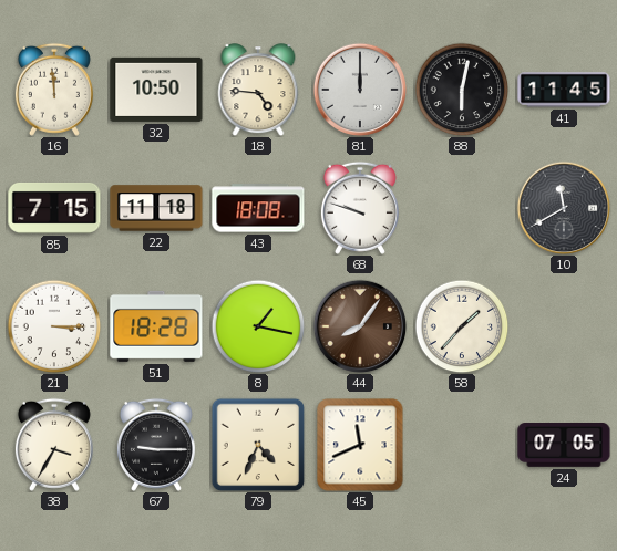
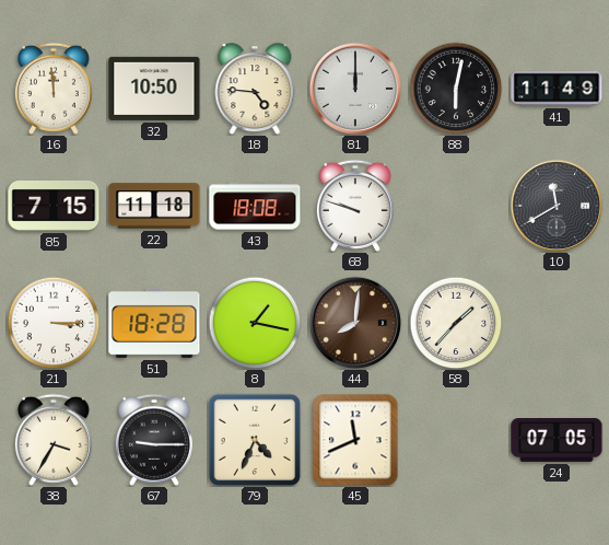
41: 11:45 -> 11:49
44: 8:06 -> 8:01
